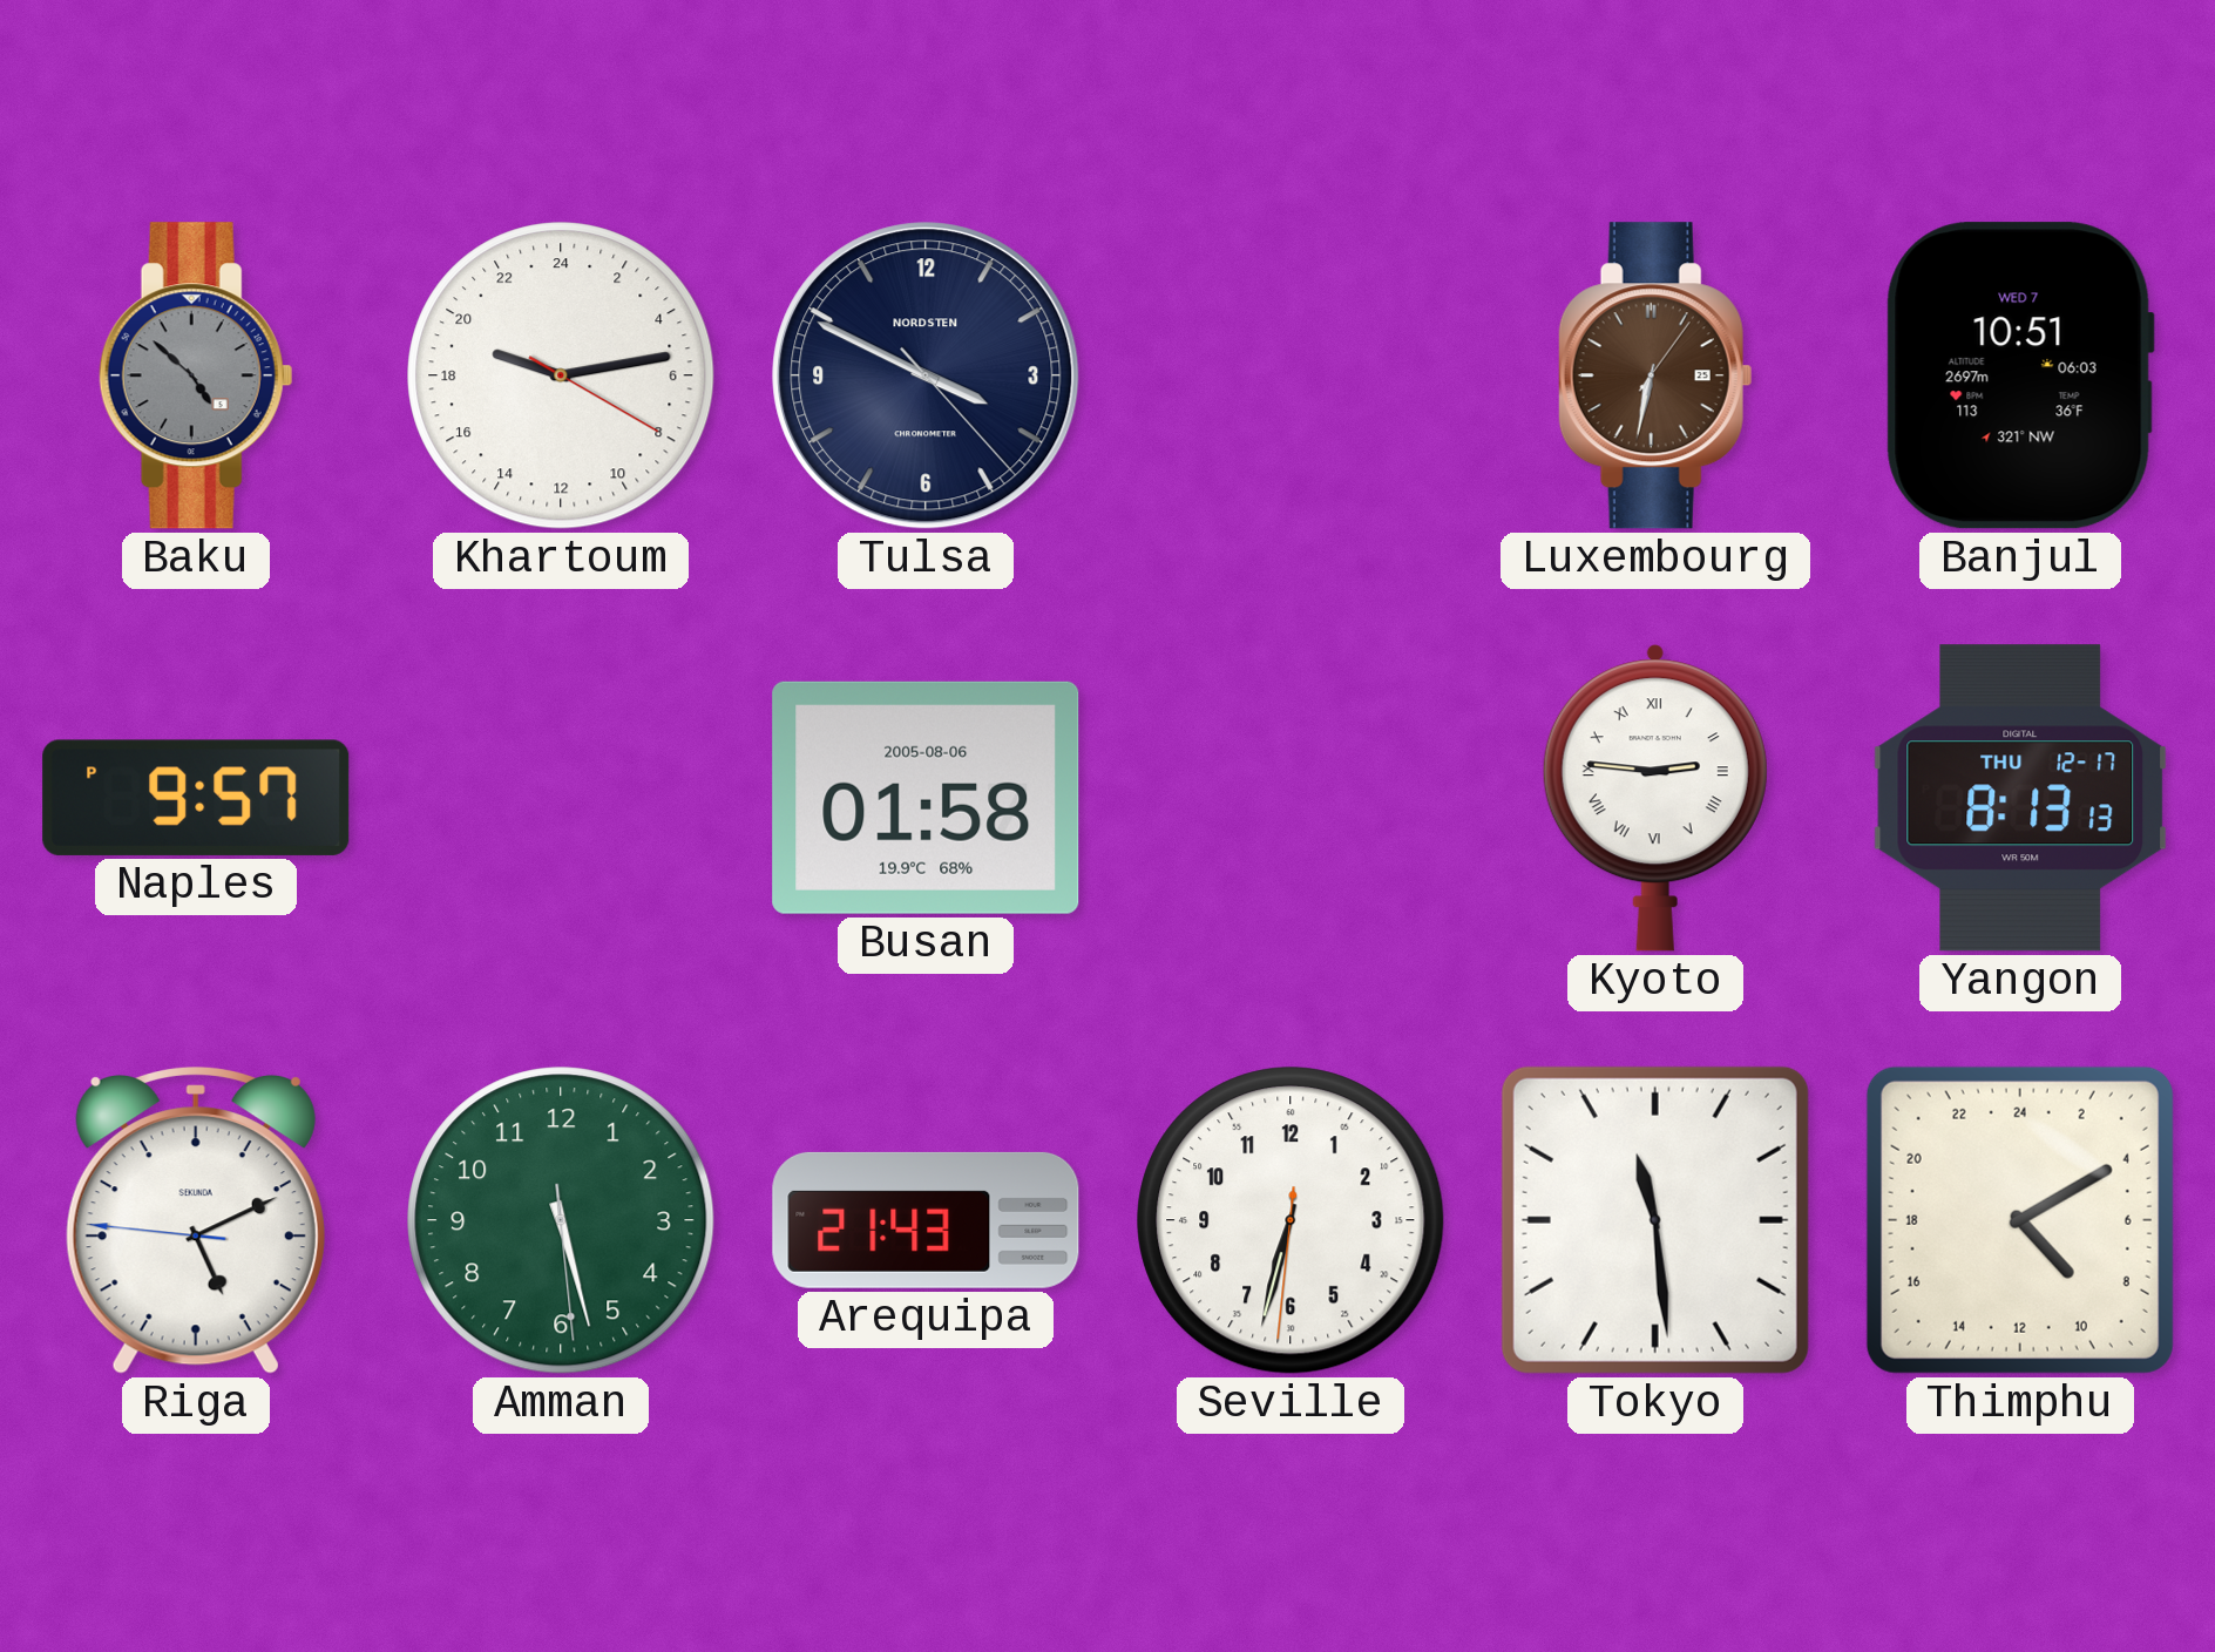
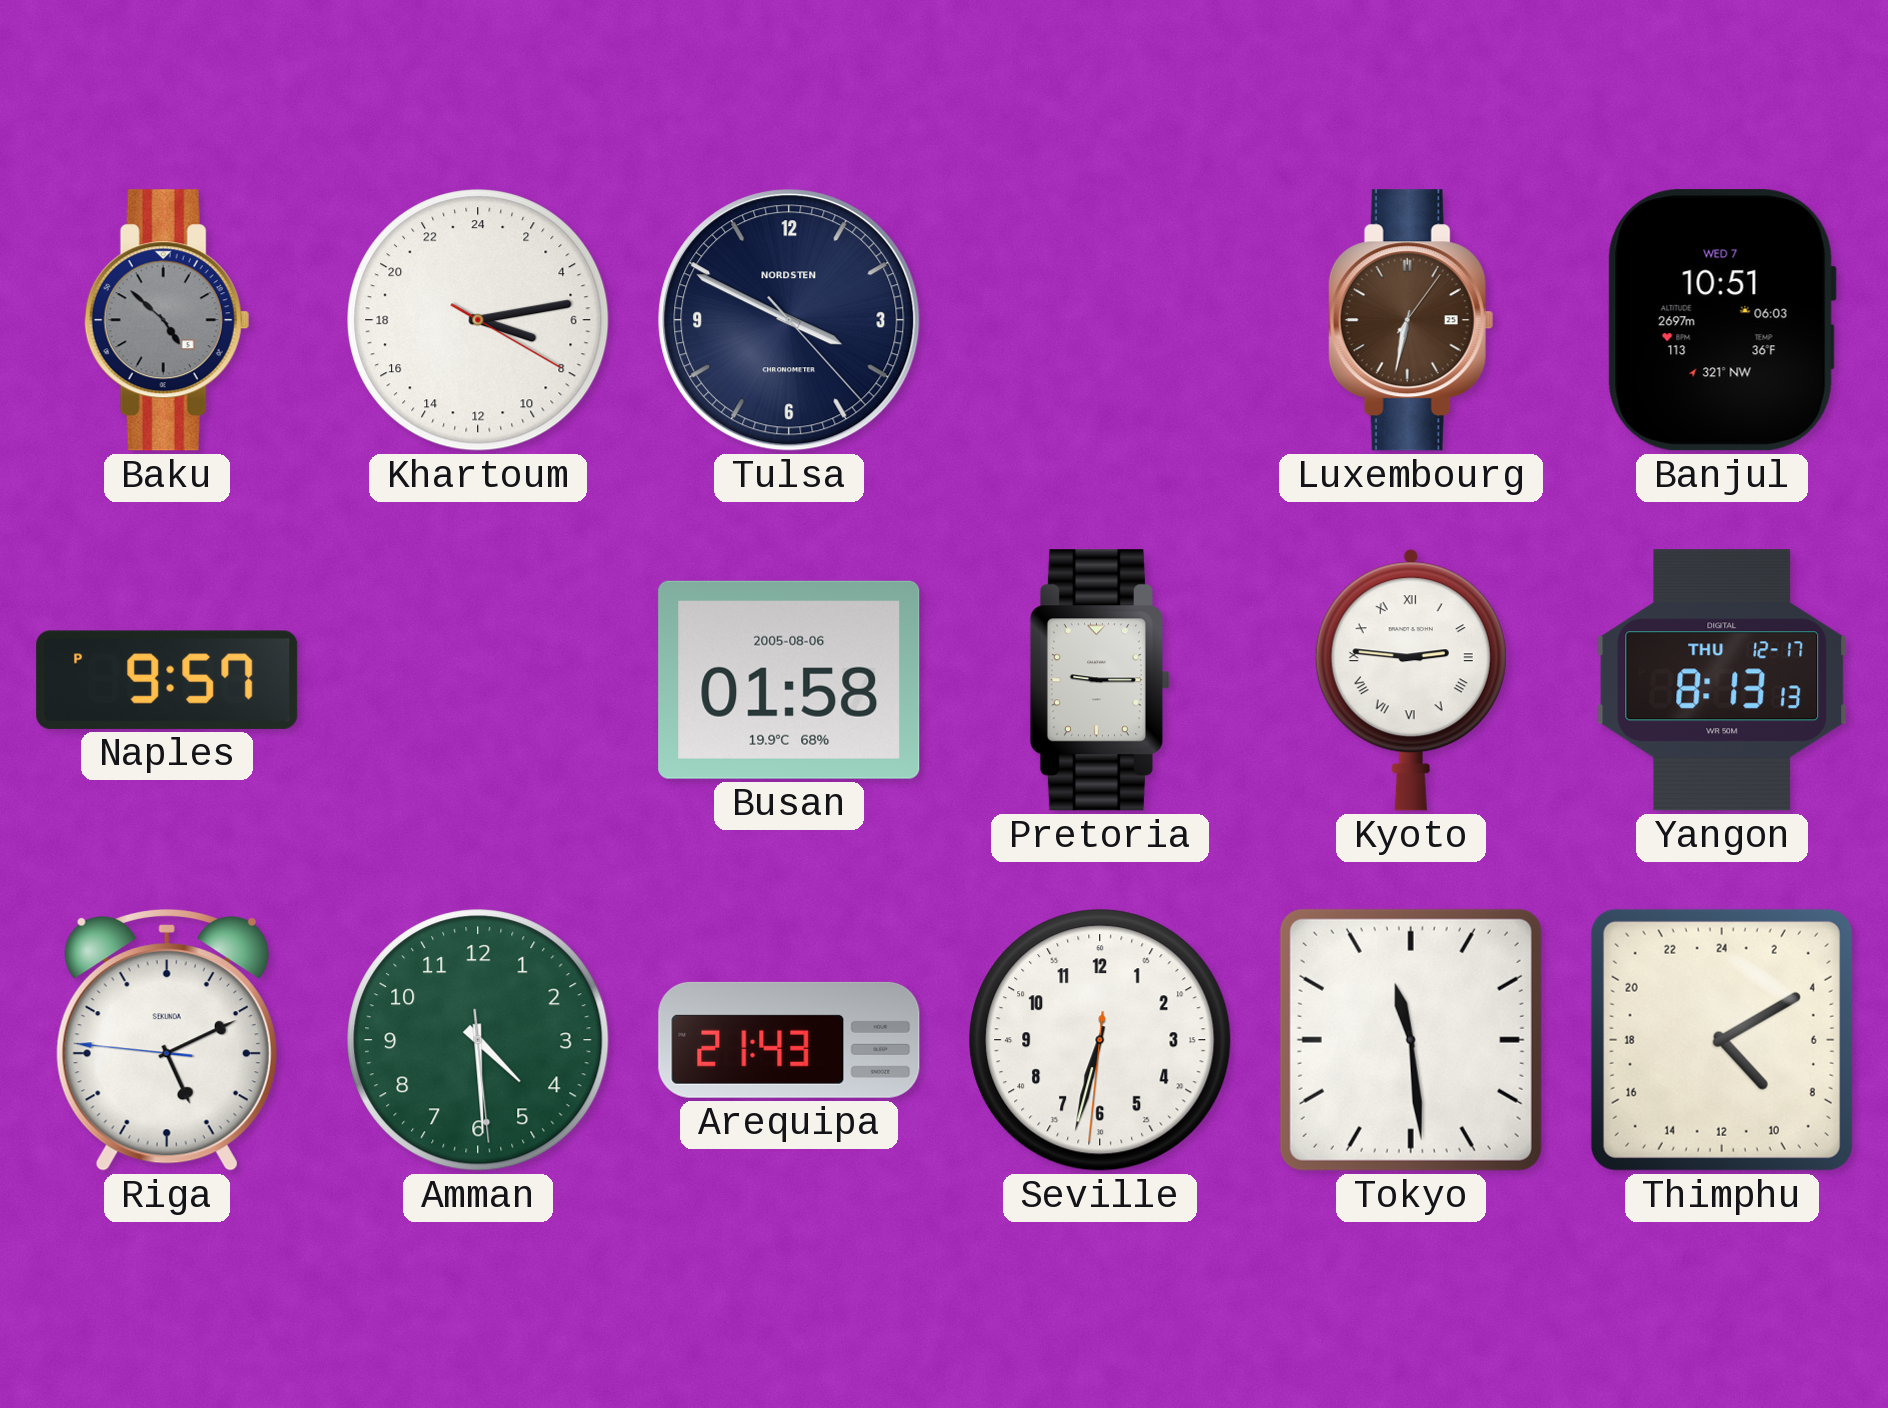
Khartoum: 19:13 -> 7:13
Pretoria: none -> 9:15
Amman: 5:27 -> 4:29
